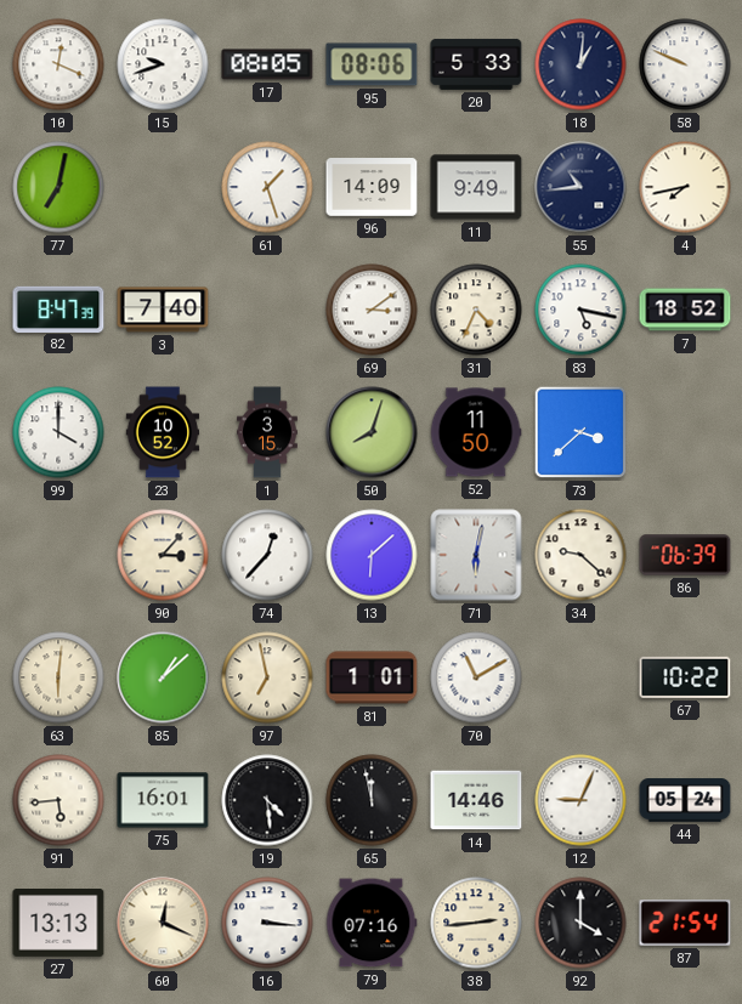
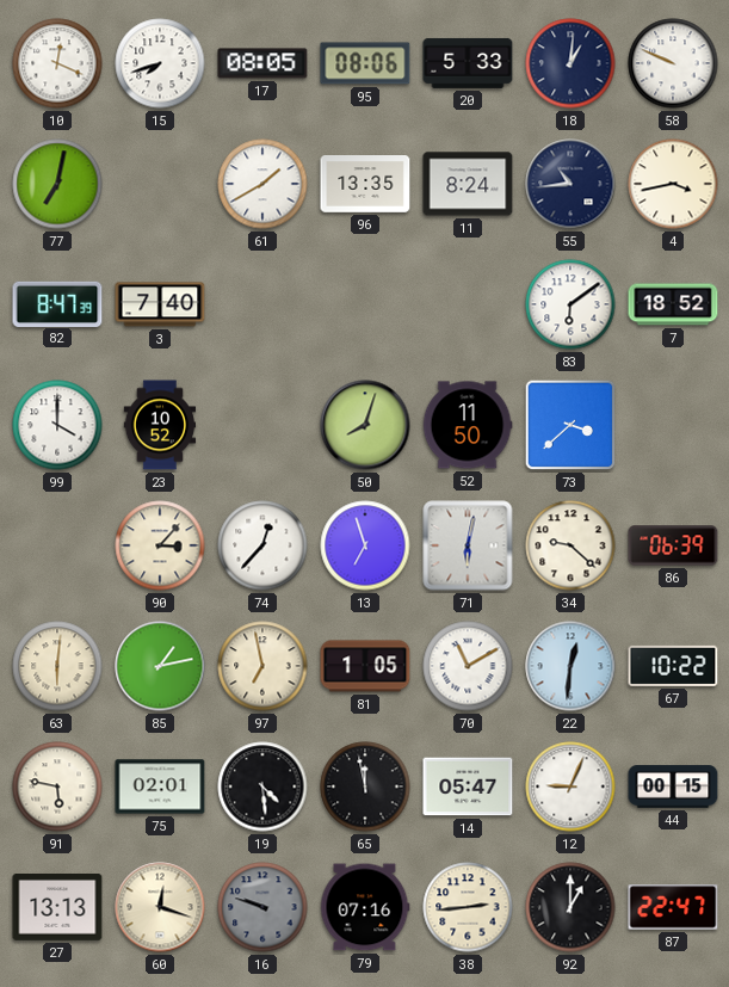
15: 9:42 -> 7:42
61: 1:27 -> 1:40
96: 14:09 -> 13:35
11: 9:49 -> 8:24
4: 7:43 -> 3:43
69: 3:09 -> none
31: 4:34 -> none
83: 5:17 -> 6:09
1: 3:15 -> none
13: 6:08 -> 6:57
85: 1:08 -> 1:13
81: 1:01 -> 1:05
22: none -> 12:31
91: 5:44 -> 5:47
75: 16:01 -> 02:01
14: 14:46 -> 05:47
44: 05:24 -> 00:15
60: 12:19 -> 12:18
16: 3:16 -> 9:48
16 dial: white -> grey
92: 4:00 -> 1:00
87: 21:54 -> 22:47
